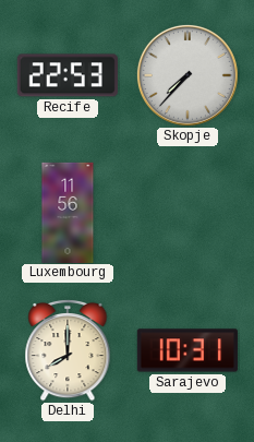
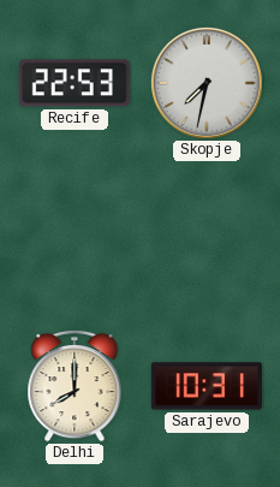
Skopje: 7:37 -> 7:32
Luxembourg: 11:56 -> none
